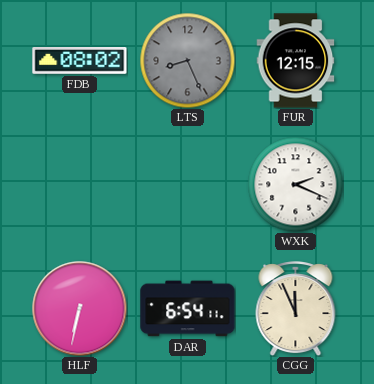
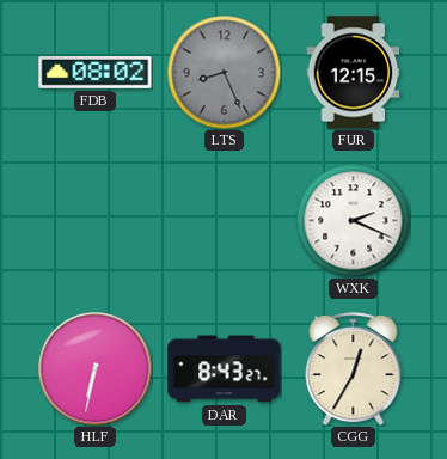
DAR: 6:54 -> 8:43
CGG: 11:56 -> 12:35
